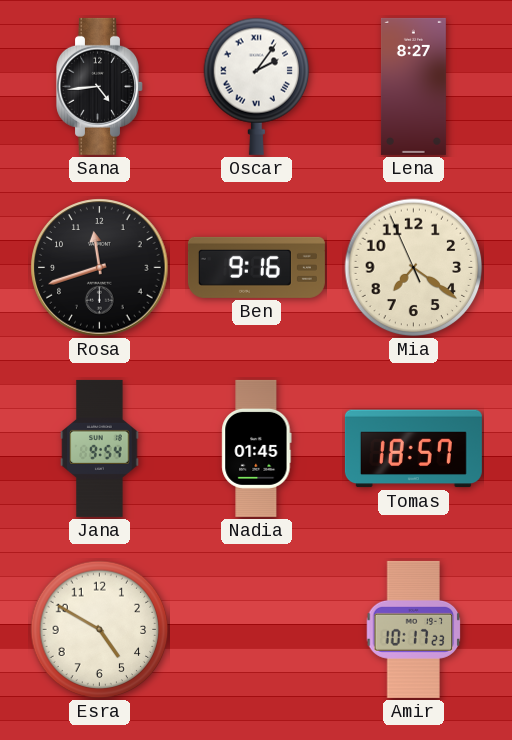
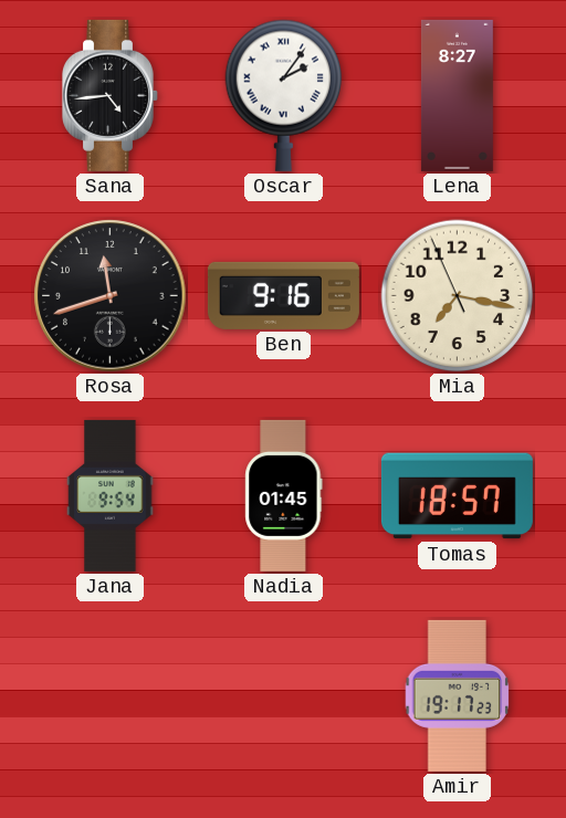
Mia: 7:20 -> 7:16
Esra: 4:50 -> none
Amir: 10:17 -> 19:17
